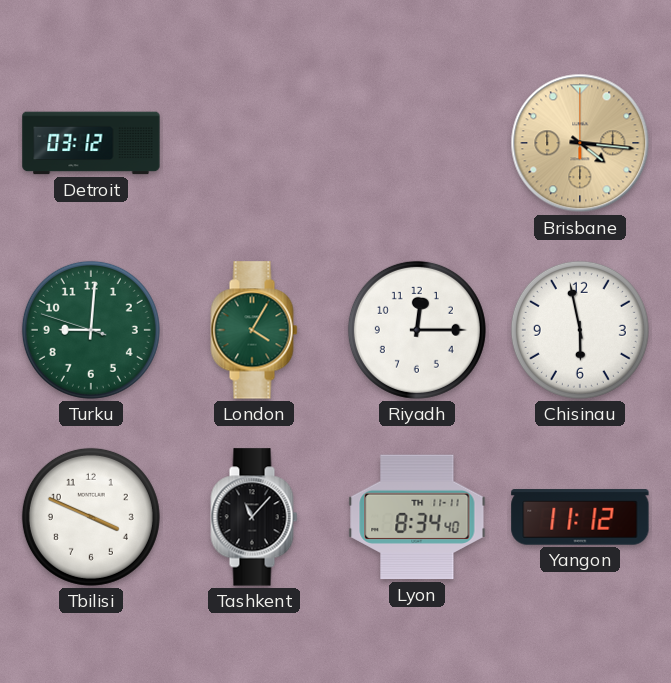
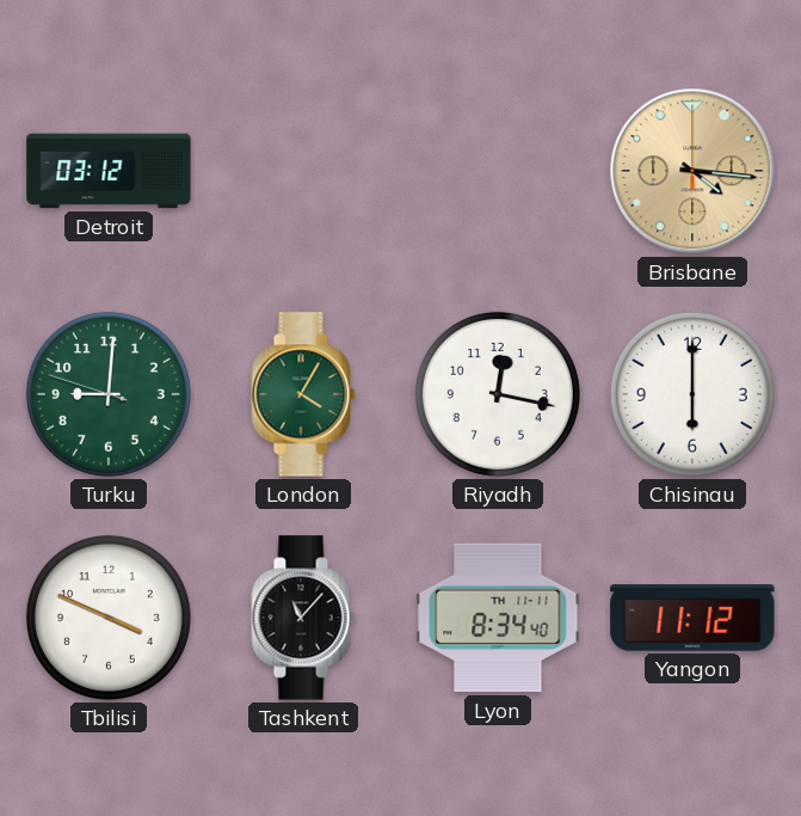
Riyadh: 12:15 -> 12:17
Chisinau: 5:58 -> 6:00
